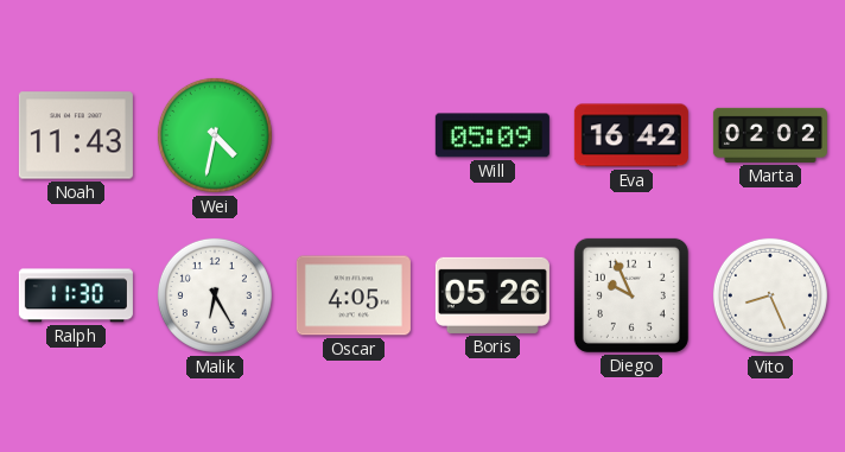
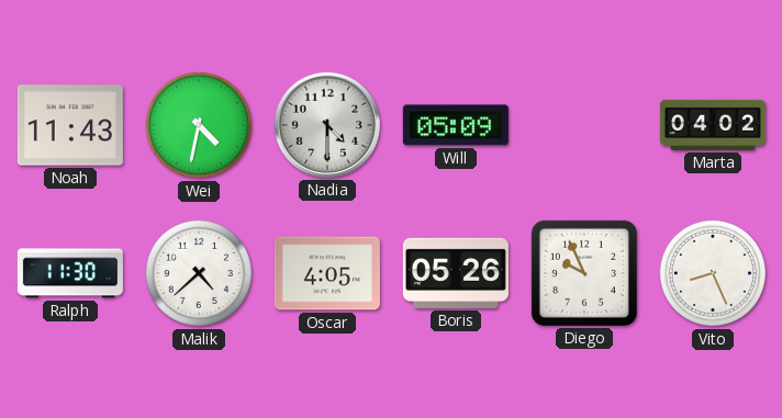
Nadia: none -> 4:30
Eva: 16:42 -> none
Marta: 02:02 -> 04:02
Malik: 6:25 -> 4:38
